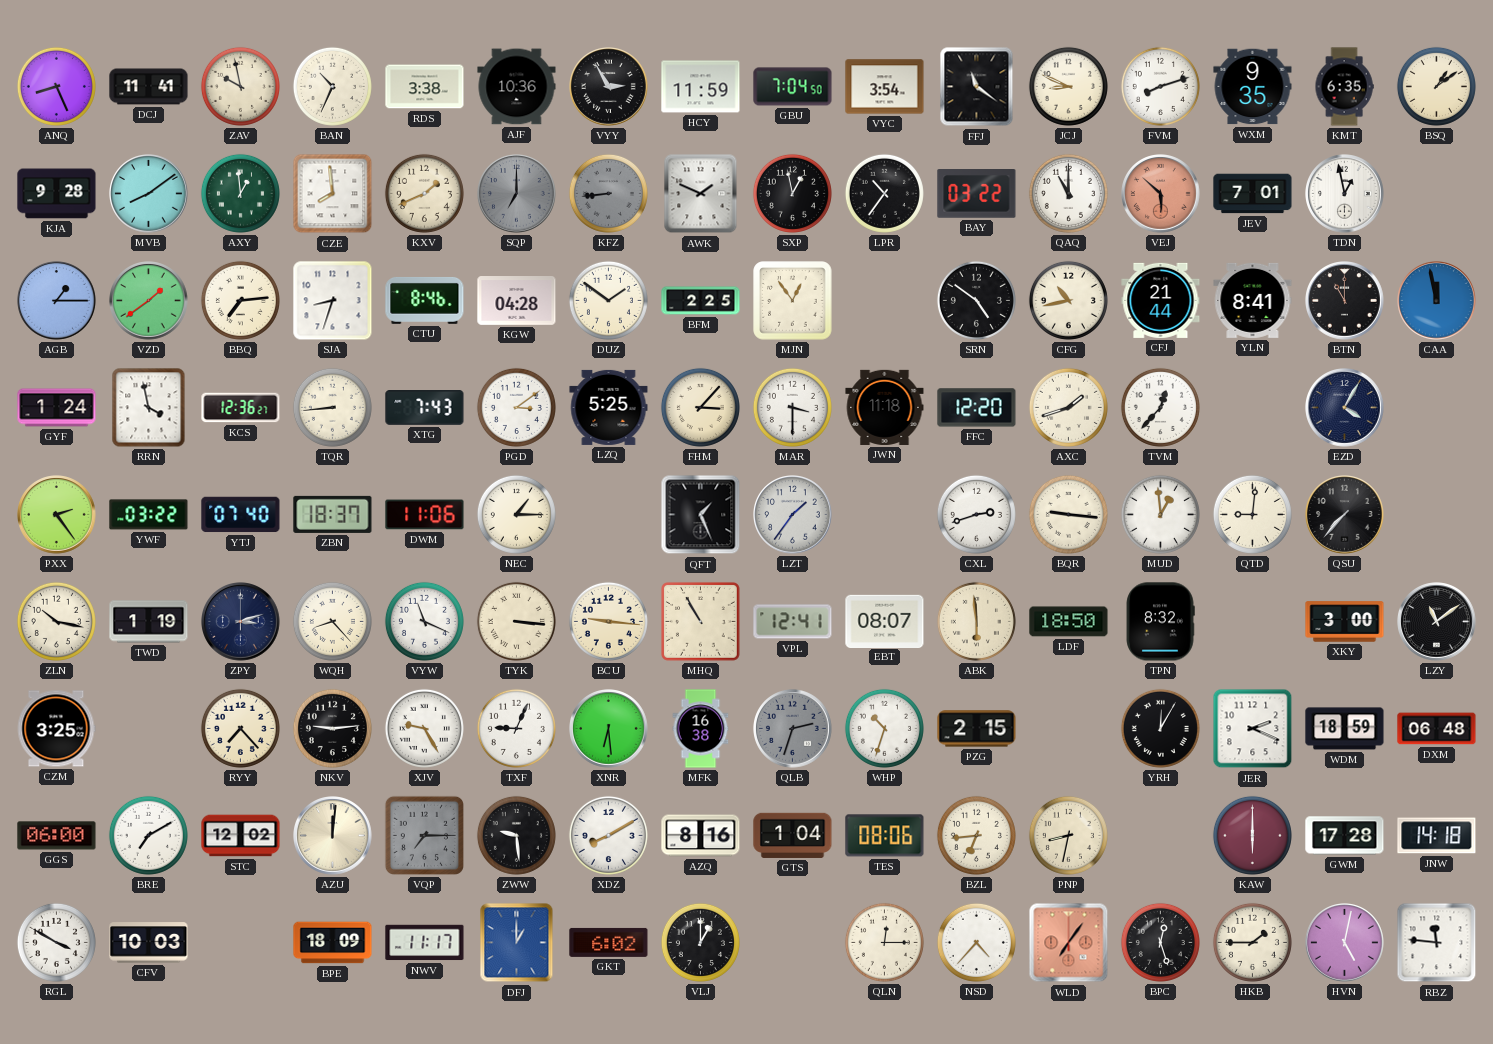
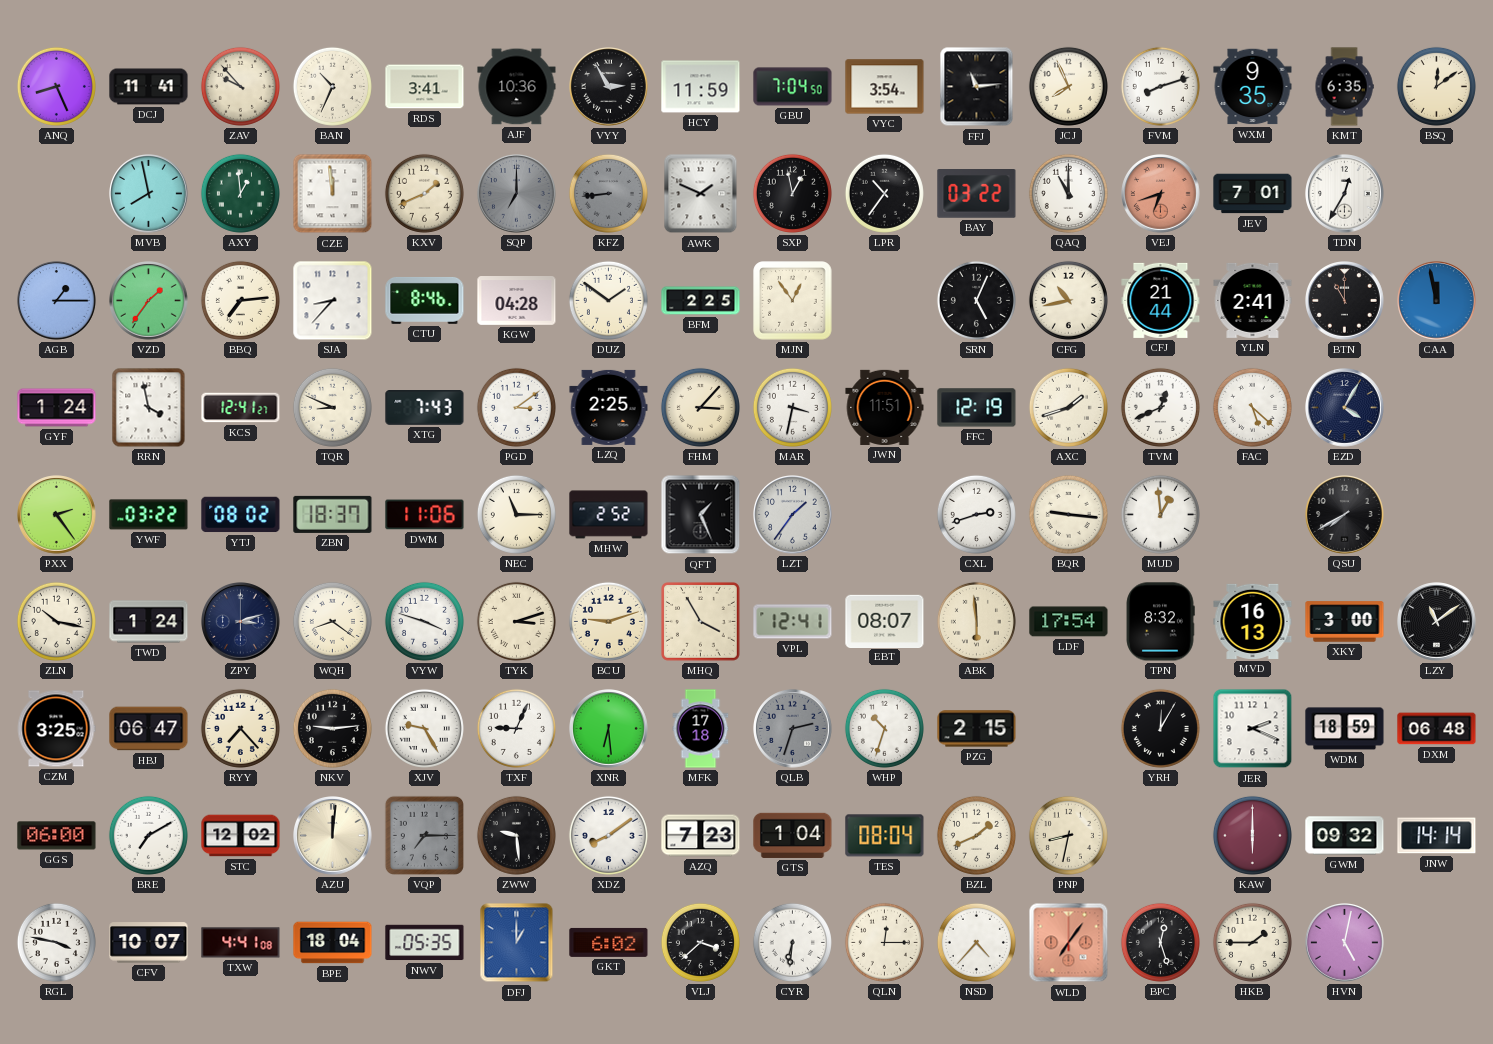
ZAV: 9:58 -> 9:53
RDS: 3:38 -> 3:41
FFJ: 11:21 -> 11:14
JCJ: 8:49 -> 7:56
BSQ: 1:09 -> 12:09
KJA: 9:28 -> none
MVB: 8:09 -> 7:58
CZE: 7:59 -> 11:59
VEJ: 5:52 -> 6:42
TDN: 12:58 -> 12:35
VZD: 1:39 -> 1:36
SJA: 8:33 -> 8:37
SRN: 4:51 -> 5:04
YLN: 8:41 -> 2:41
KCS: 12:36 -> 12:41
TQR: 8:44 -> 8:49
LZQ: 5:25 -> 2:25
MAR: 3:30 -> 3:32
JWN: 11:18 -> 11:51
FFC: 12:20 -> 12:19
TVM: 12:37 -> 12:41
FAC: none -> 5:22
YTJ: 07:40 -> 08:02
NEC: 1:15 -> 11:15
MHW: none -> 2:52
QTD: 9:01 -> none
QSU: 7:37 -> 7:40
TWD: 1:19 -> 1:24
WQH: 8:23 -> 8:21
VYW: 11:19 -> 3:48
TYK: 3:16 -> 3:12
BCU: 9:16 -> 9:12
MHQ: 10:55 -> 3:55
LDF: 18:50 -> 17:54
MVD: none -> 16:13
HBJ: none -> 06:47
MFK: 16:38 -> 17:18
XDZ: 8:10 -> 8:09
AZQ: 8:16 -> 7:23
TES: 08:06 -> 08:04
BZL: 6:44 -> 1:41
GWM: 17:28 -> 09:32
JNW: 14:18 -> 14:14
RGL: 3:50 -> 3:47
CFV: 10:03 -> 10:07
TXW: none -> 4:41
BPE: 18:09 -> 18:04
NWV: 11:17 -> 05:35
VLJ: 1:00 -> 3:38
CYR: none -> 6:31
RBZ: 11:46 -> none
